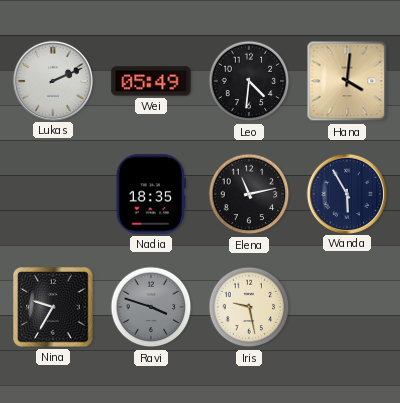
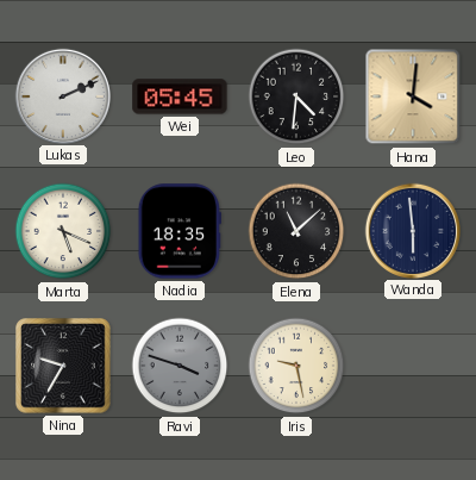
Wei: 05:49 -> 05:45
Marta: none -> 5:19
Elena: 11:13 -> 11:08
Wanda: 5:55 -> 5:59
